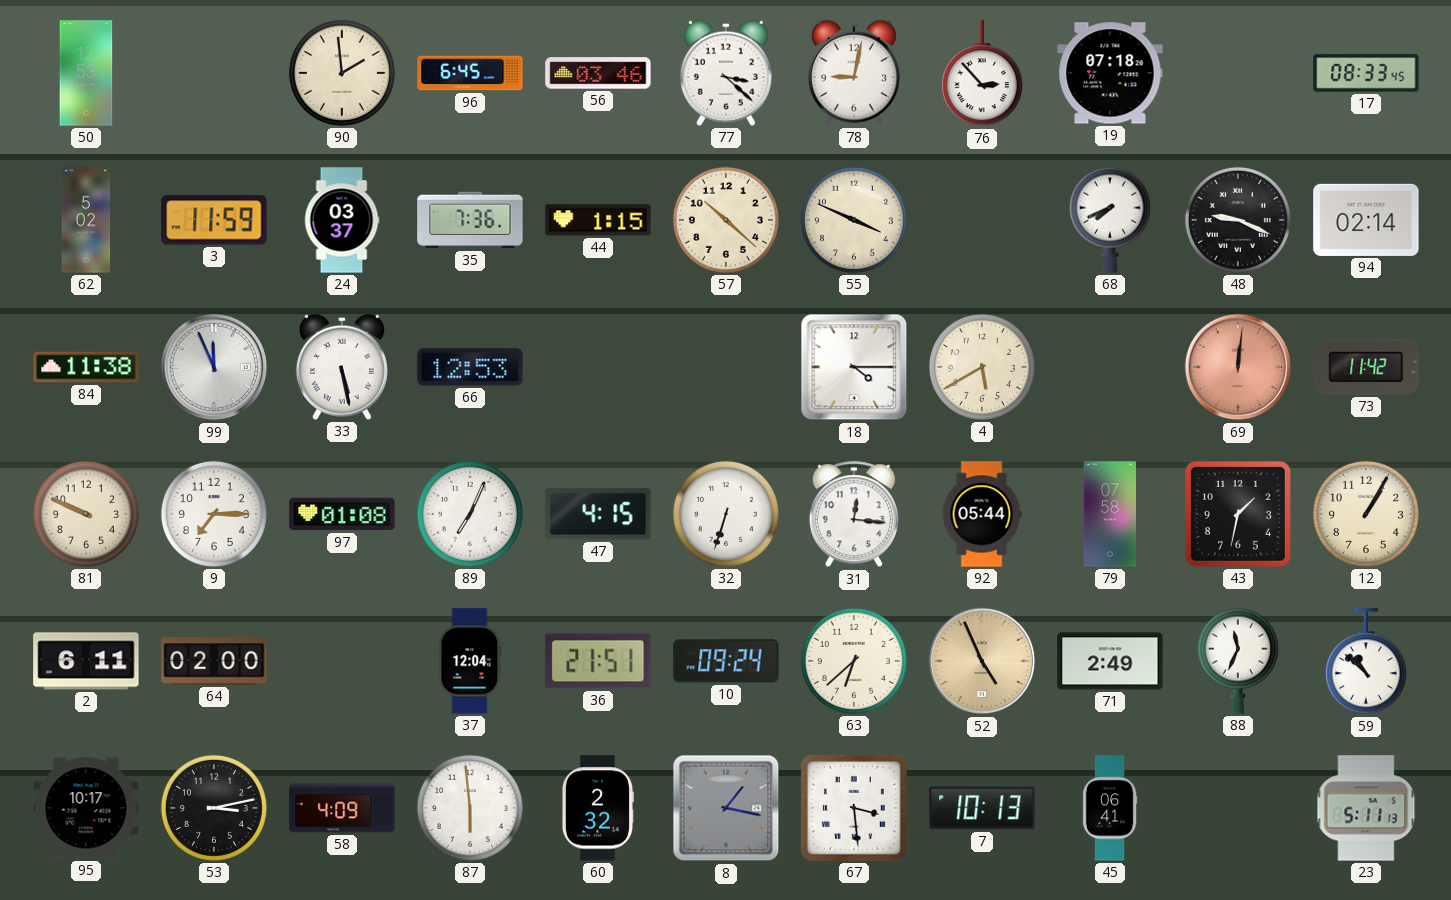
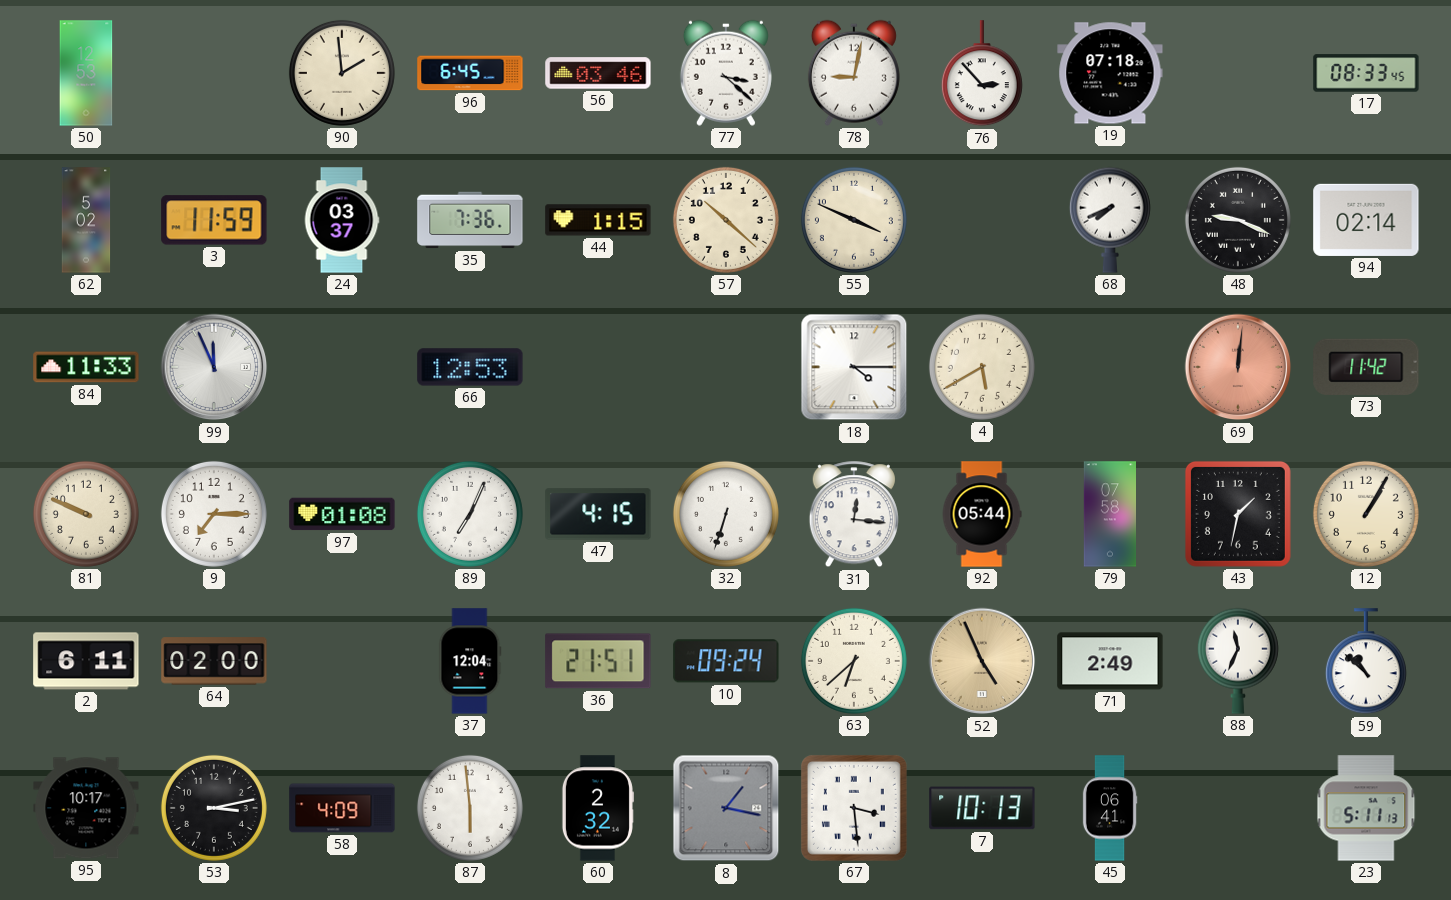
84: 11:38 -> 11:33
33: 5:28 -> none
